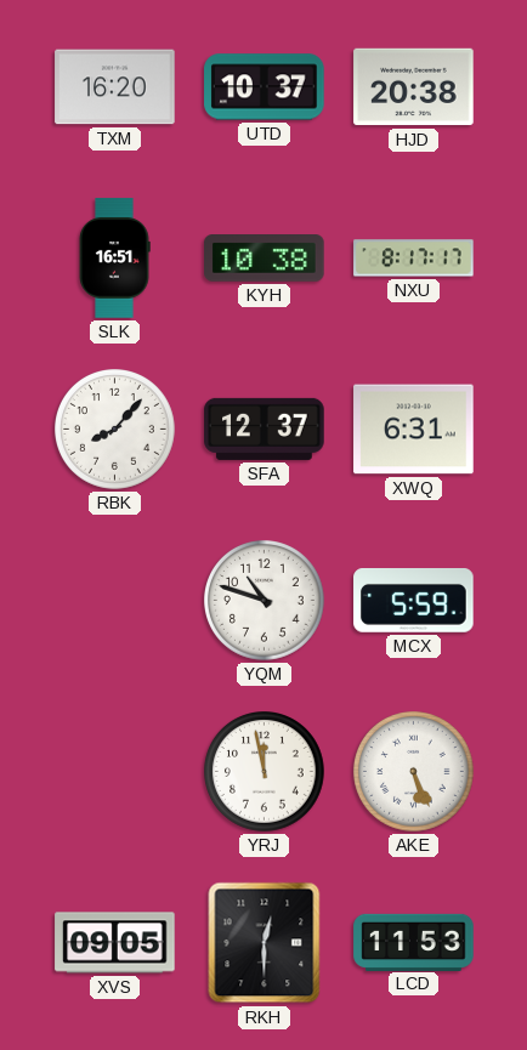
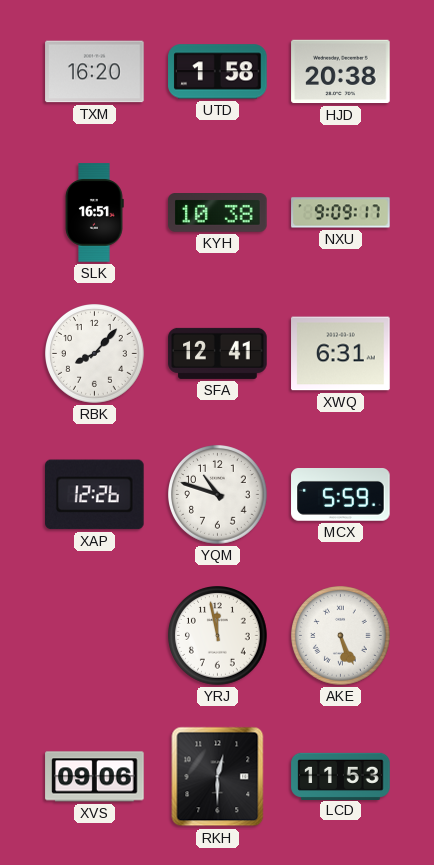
UTD: 10:37 -> 1:58
NXU: 8:17 -> 9:09
SFA: 12:37 -> 12:41
XAP: none -> 12:26
XVS: 09:05 -> 09:06
